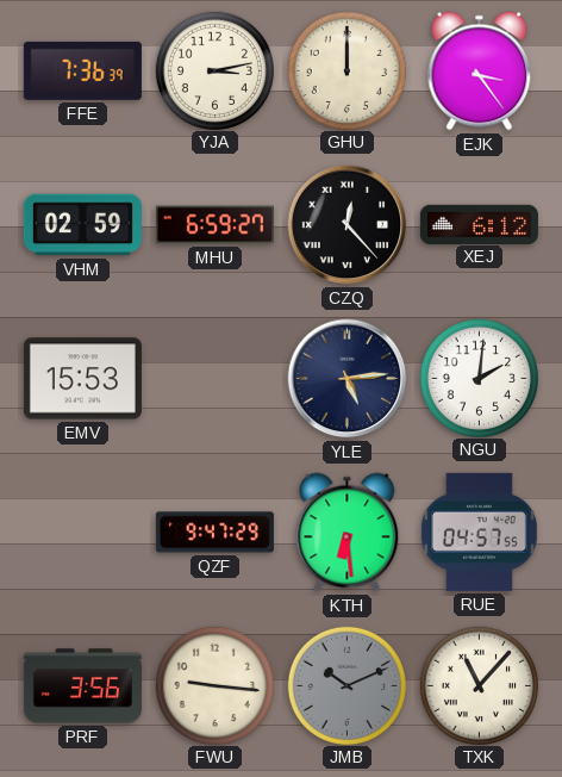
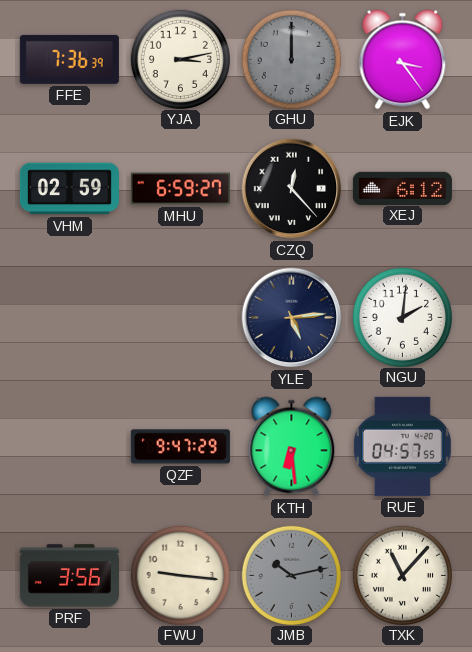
GHU dial: cream -> grey
EMV: 15:53 -> none
JMB: 10:11 -> 10:13
